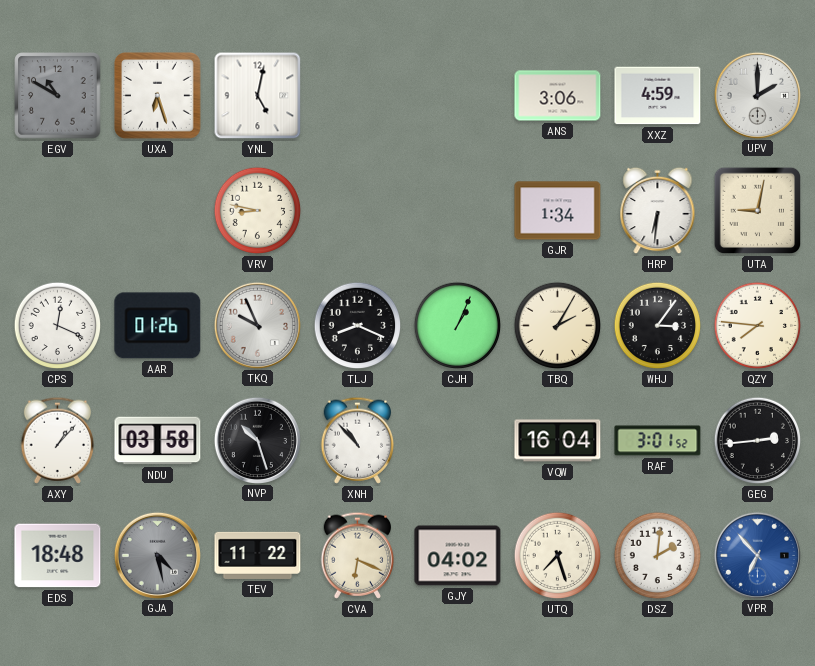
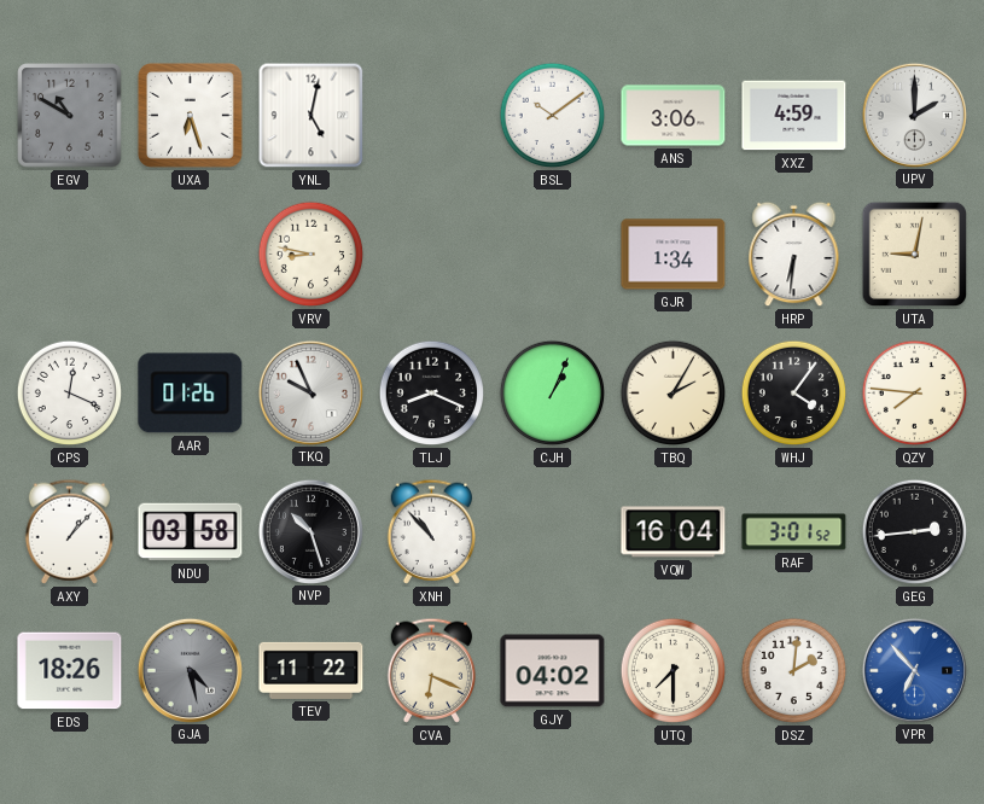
BSL: none -> 10:09
WHJ: 3:06 -> 4:06
EDS: 18:48 -> 18:26
UTQ: 7:27 -> 7:30
